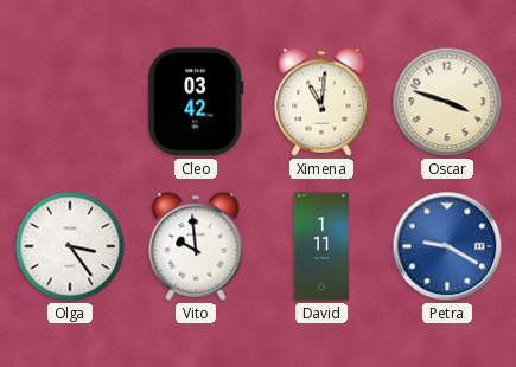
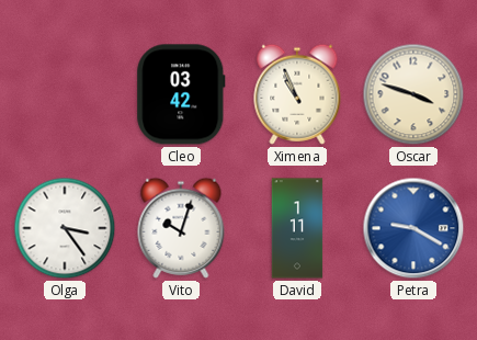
Ximena: 11:01 -> 10:56
Vito: 9:59 -> 10:03
